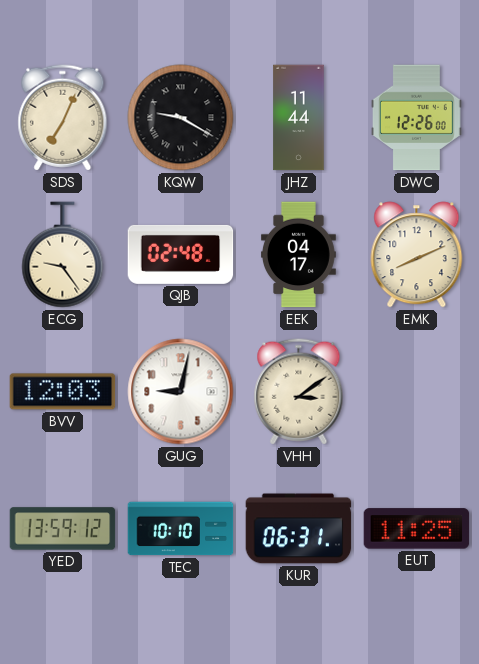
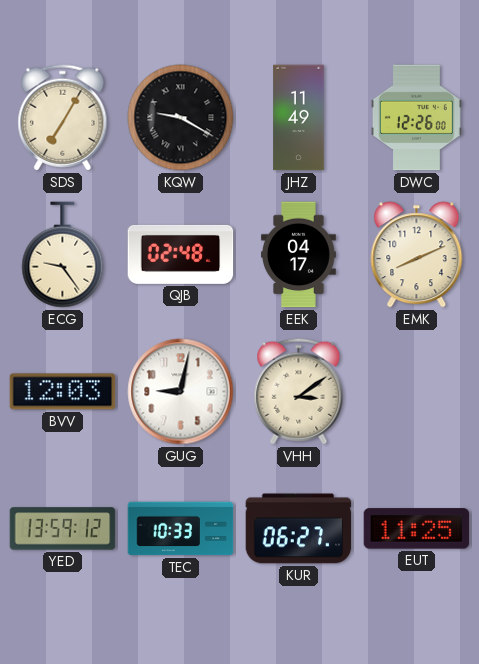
SDS: 7:04 -> 7:05
JHZ: 11:44 -> 11:49
TEC: 10:10 -> 10:33
KUR: 06:31 -> 06:27
